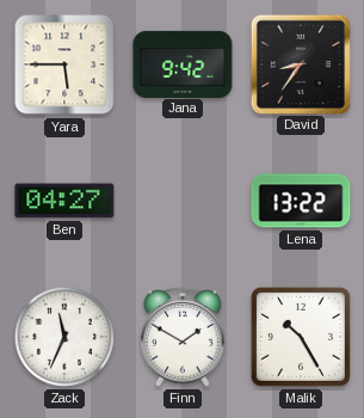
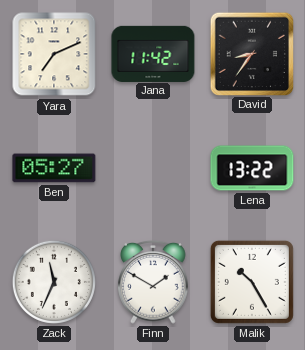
Yara: 5:45 -> 7:11
Jana: 9:42 -> 11:42
Ben: 04:27 -> 05:27
